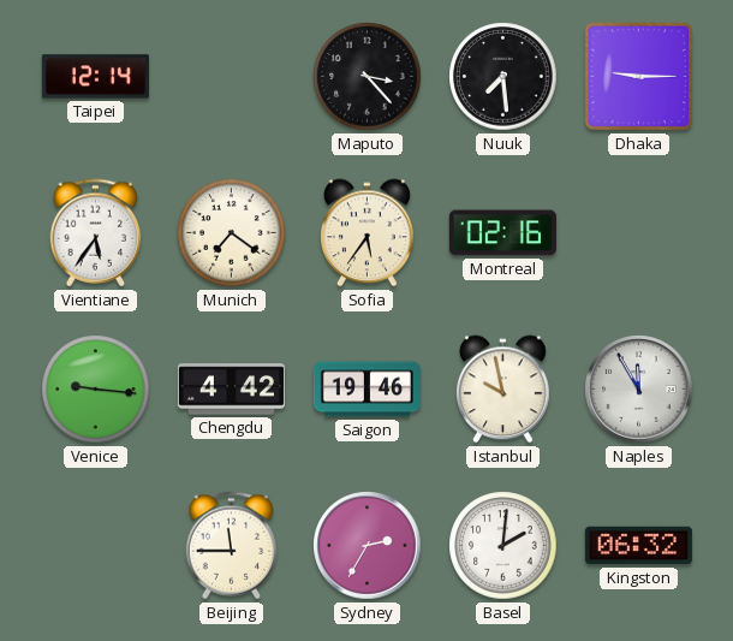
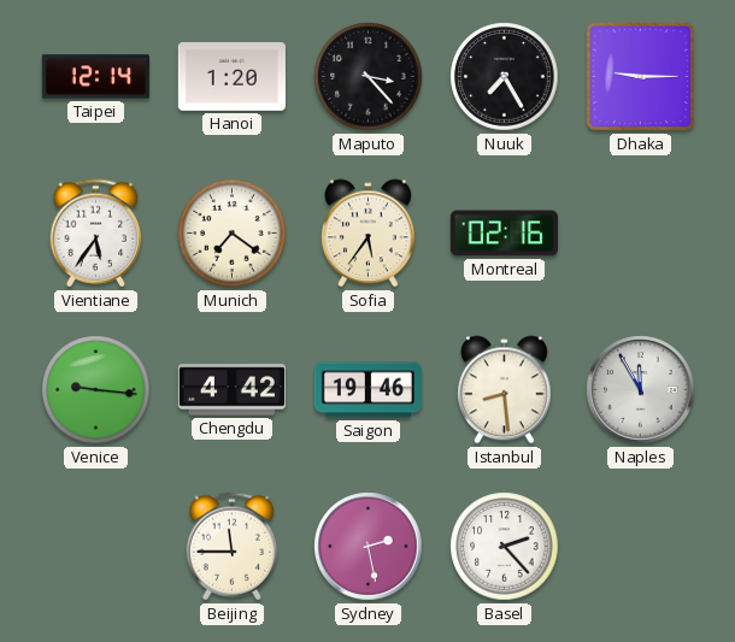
Hanoi: none -> 1:20
Nuuk: 7:29 -> 7:25
Istanbul: 9:58 -> 8:29
Sydney: 2:35 -> 2:28
Basel: 2:01 -> 2:23
Kingston: 06:32 -> none
